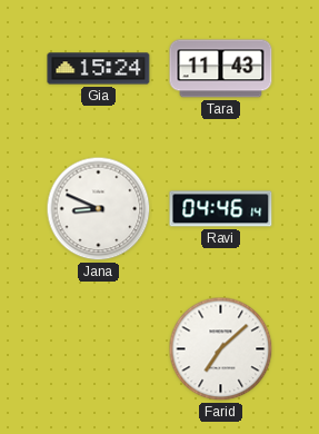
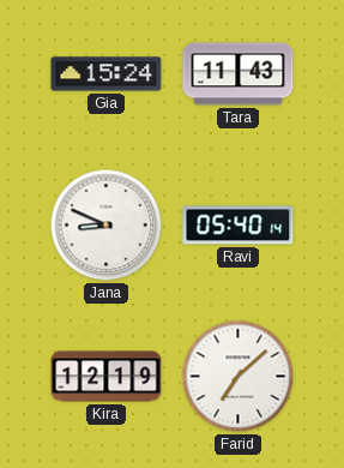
Ravi: 04:46 -> 05:40
Kira: none -> 12:19
